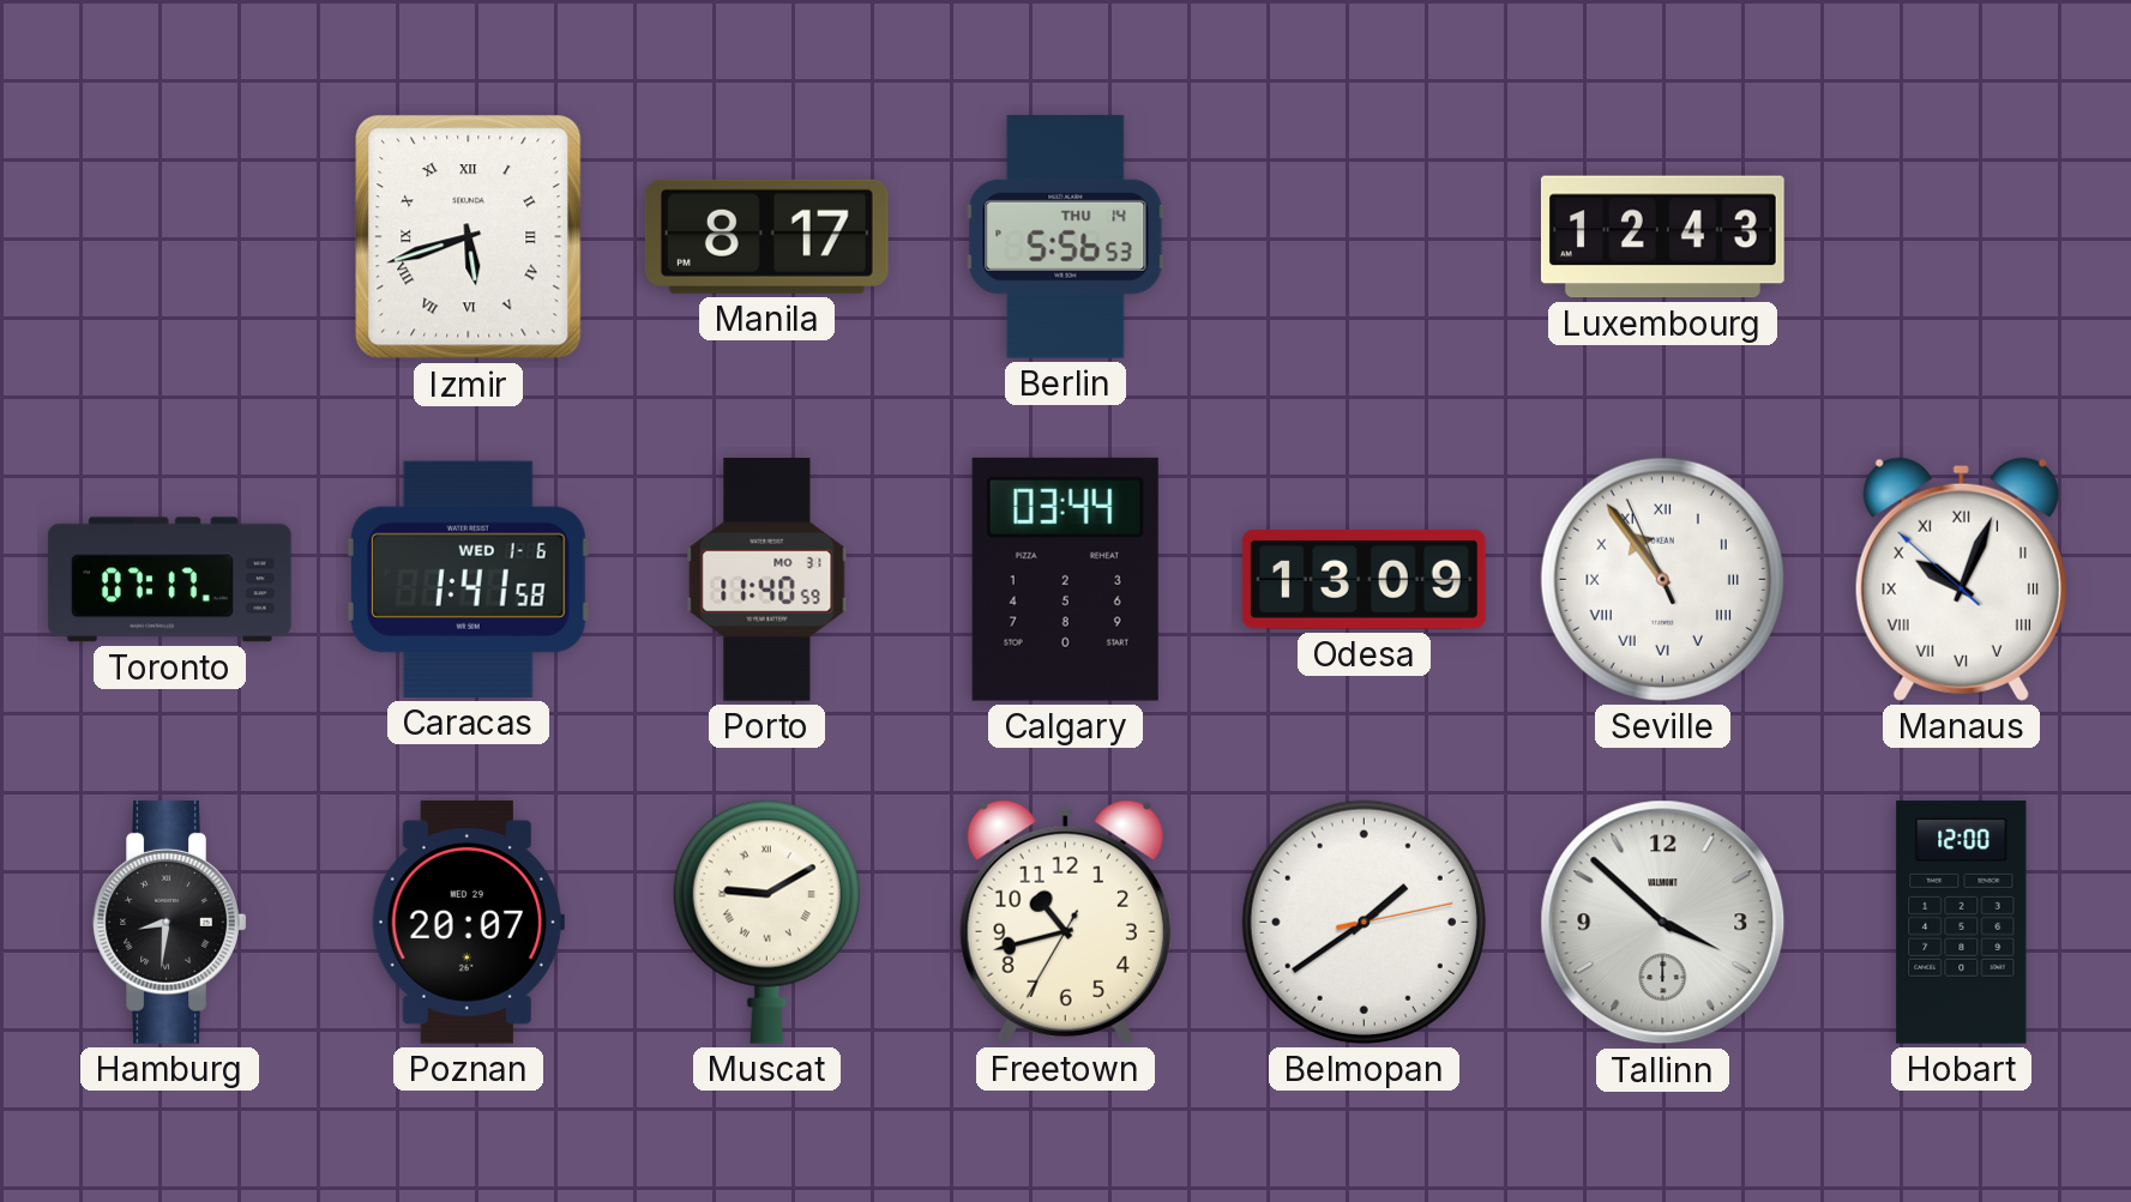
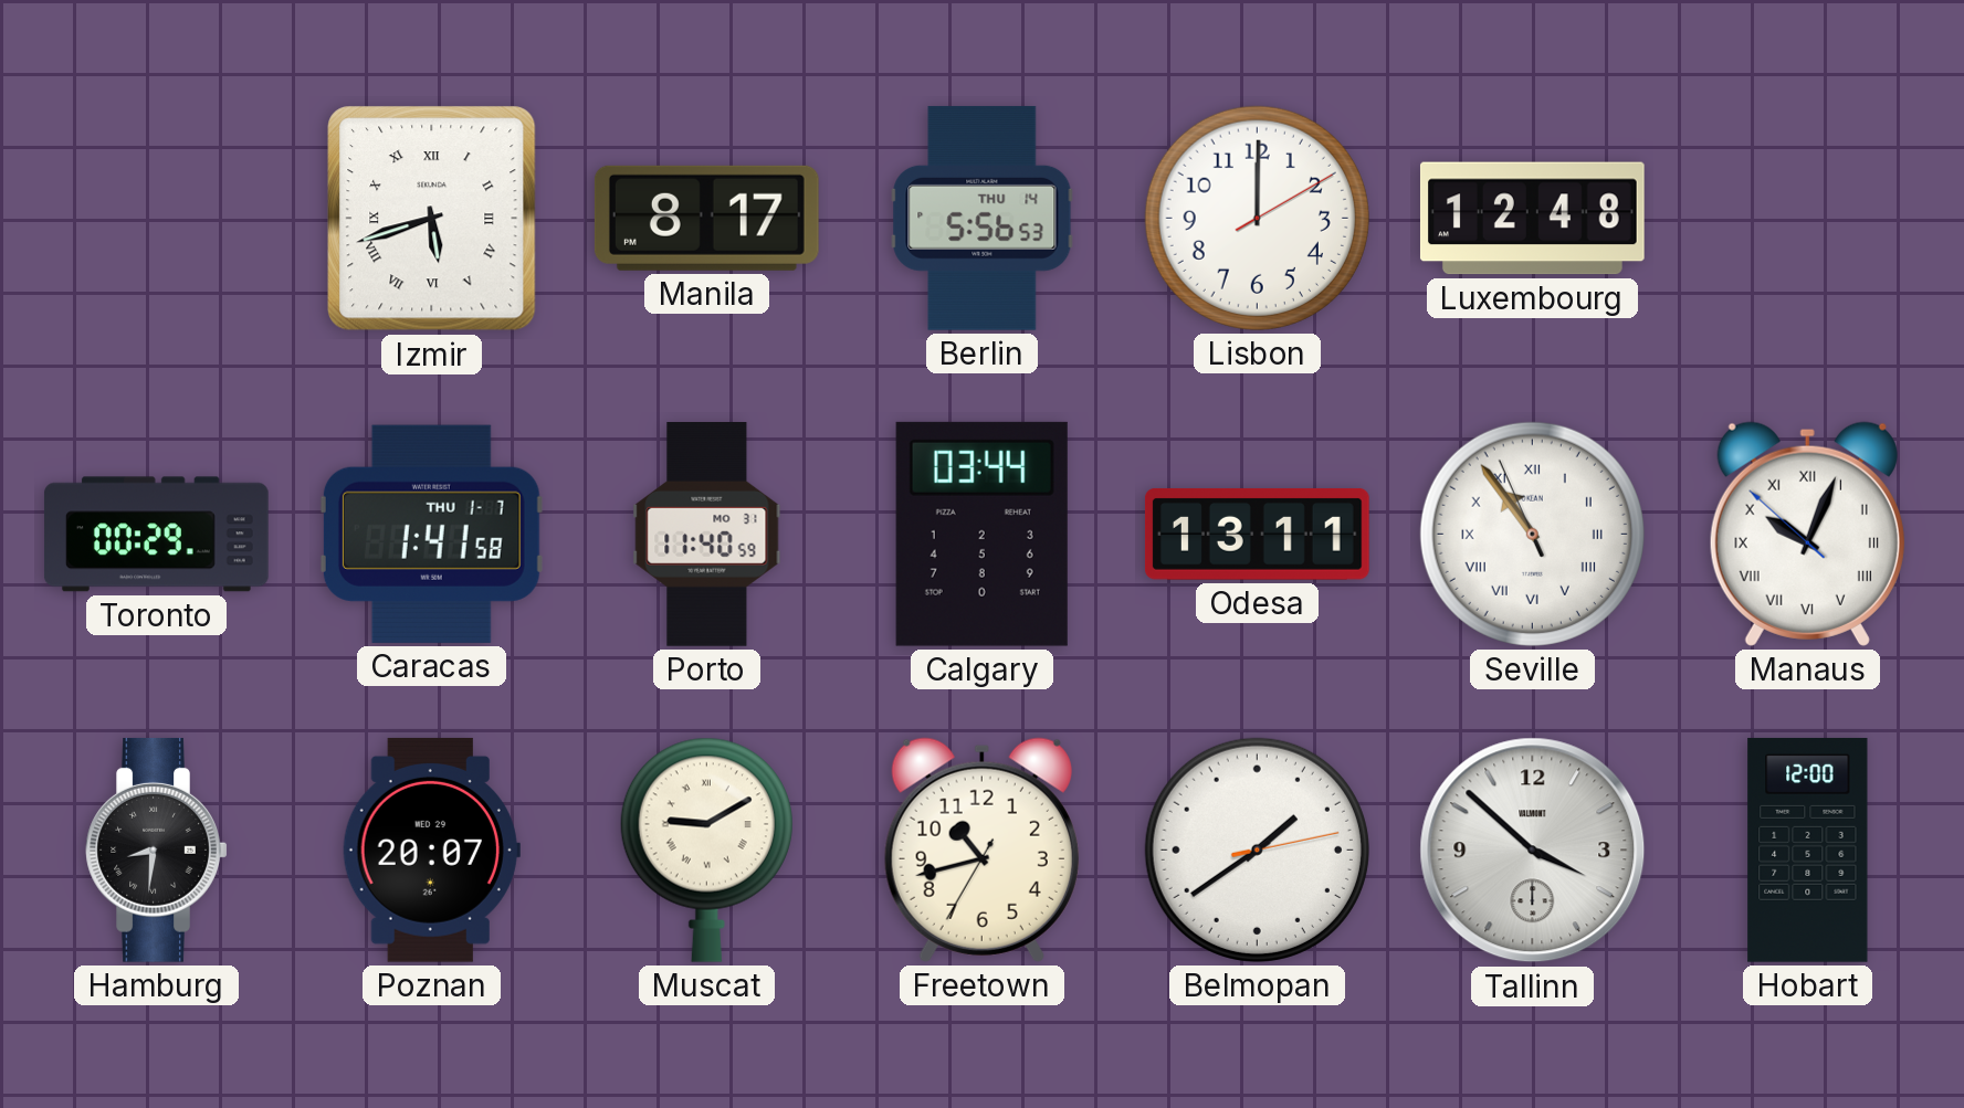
Lisbon: none -> 12:00
Luxembourg: 12:43 -> 12:48
Toronto: 07:17 -> 00:29
Caracas date: WED 1-6 -> THU 1-7
Odesa: 13:09 -> 13:11
